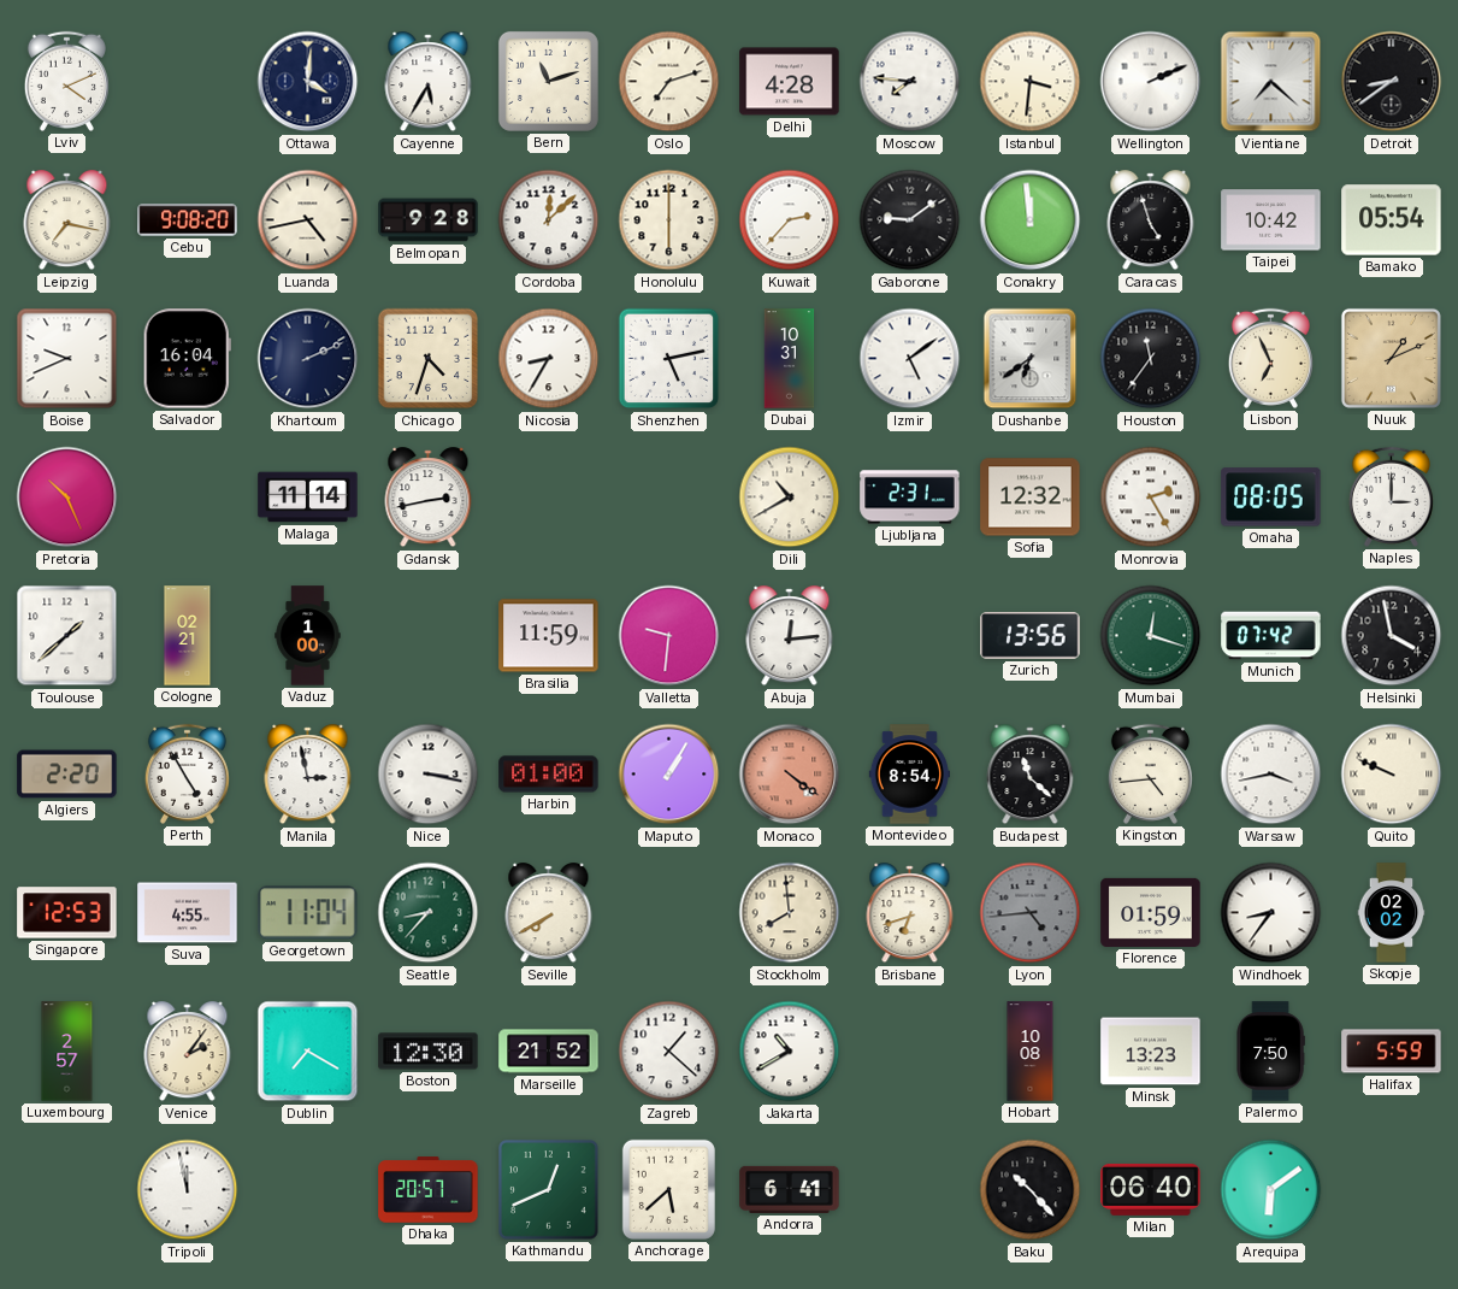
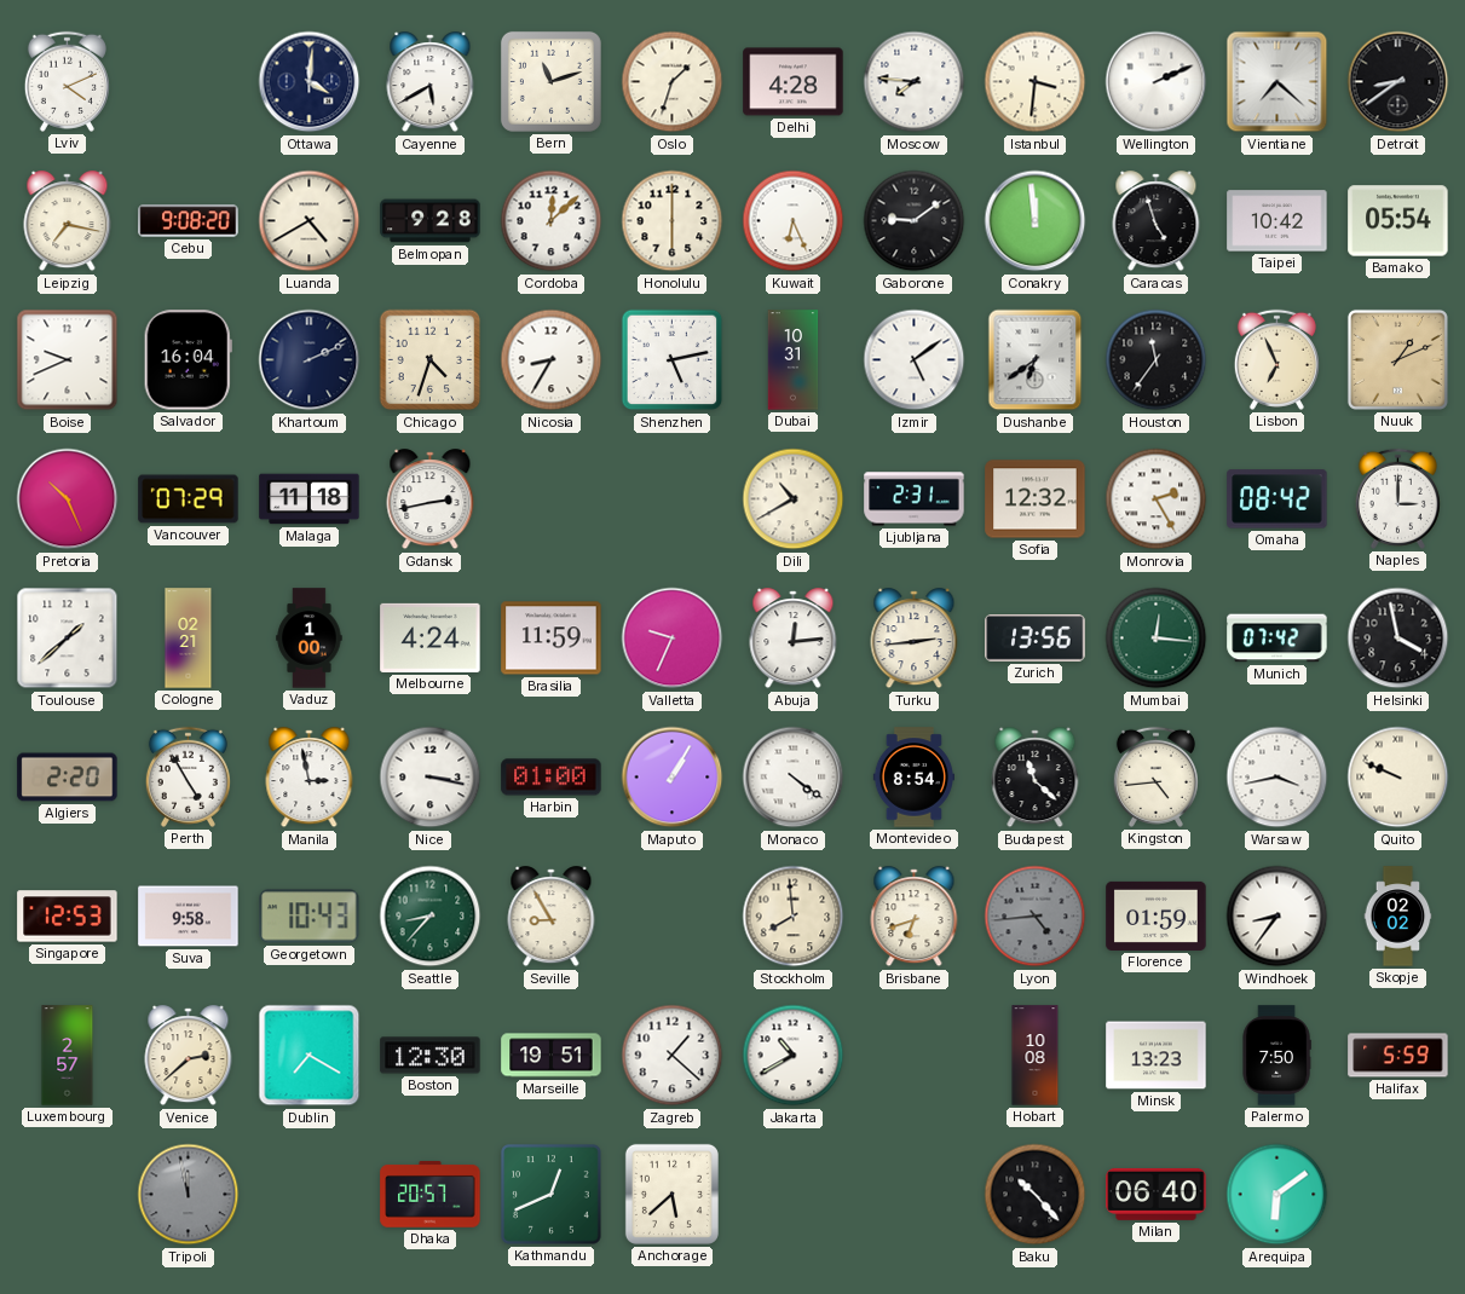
Cayenne: 5:35 -> 5:40
Oslo: 7:12 -> 1:33
Luanda: 4:43 -> 4:40
Kuwait: 2:37 -> 6:26
Vancouver: none -> 07:29
Malaga: 11:14 -> 11:18
Omaha: 08:05 -> 08:42
Melbourne: none -> 4:24
Valletta: 9:31 -> 9:34
Turku: none -> 2:44
Mumbai: 12:18 -> 12:16
Monaco dial: salmon -> white
Suva: 4:55 -> 9:58
Georgetown: 11:04 -> 10:43
Seville: 7:40 -> 8:55
Venice: 2:06 -> 2:38
Marseille: 21:52 -> 19:51
Tripoli dial: white -> grey
Andorra: 6:41 -> none
